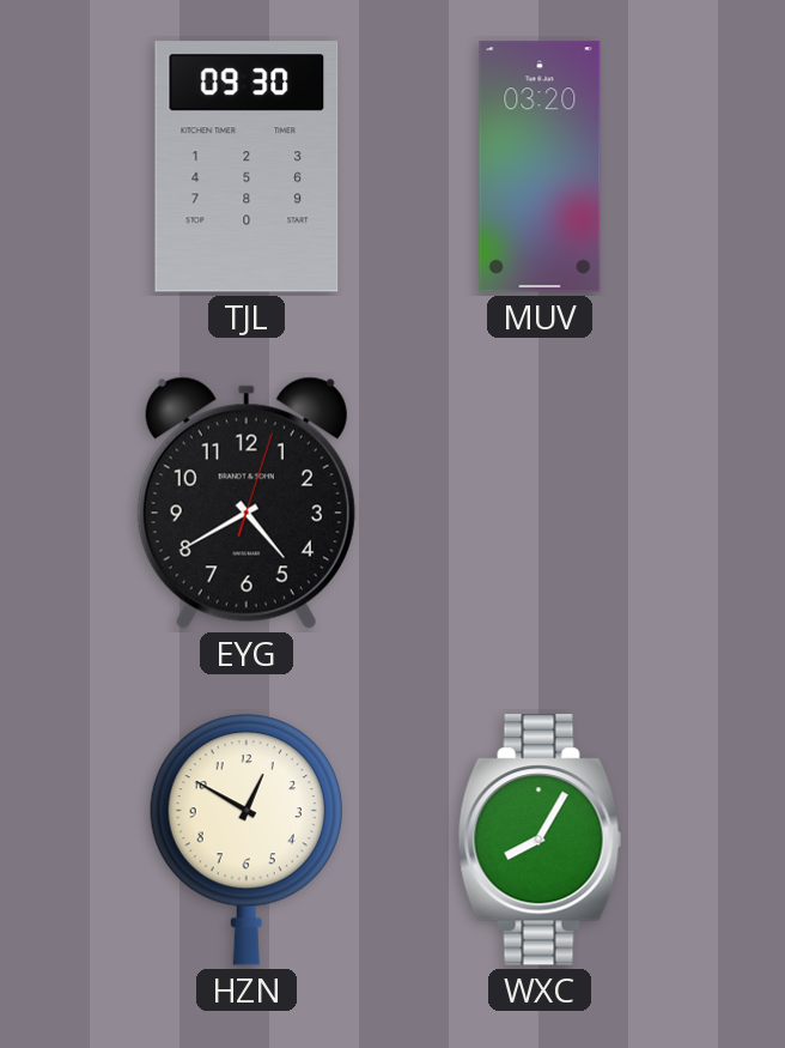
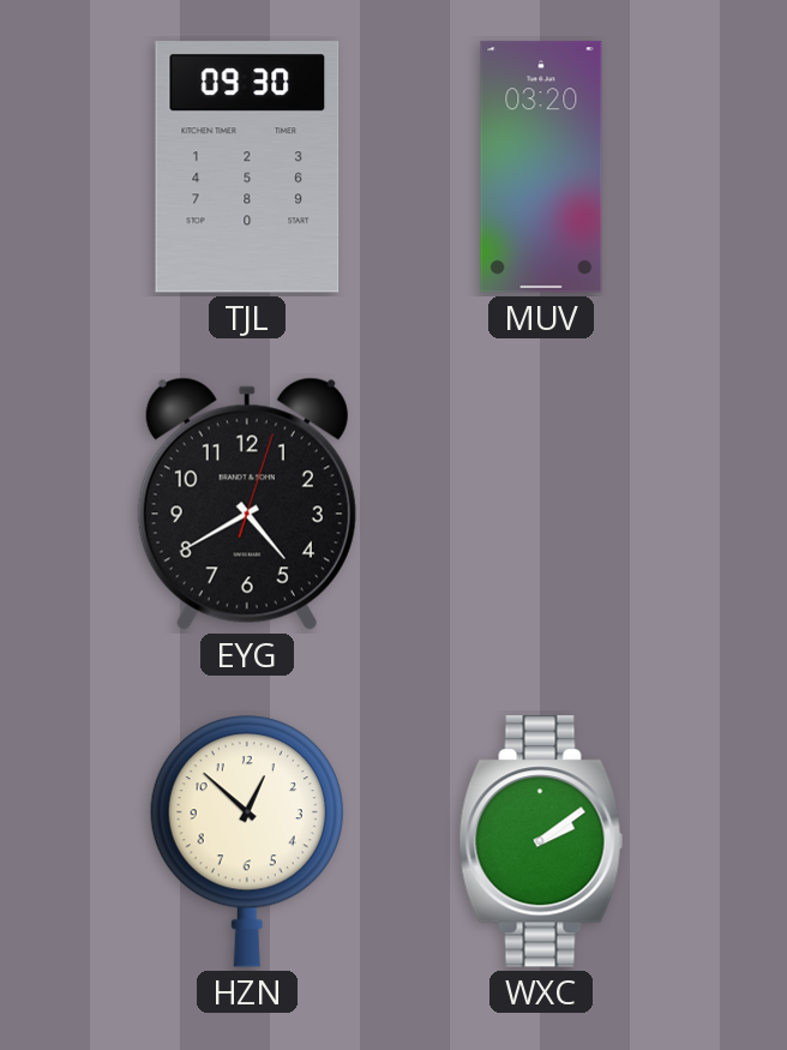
HZN: 12:50 -> 12:52
WXC: 8:05 -> 2:09
